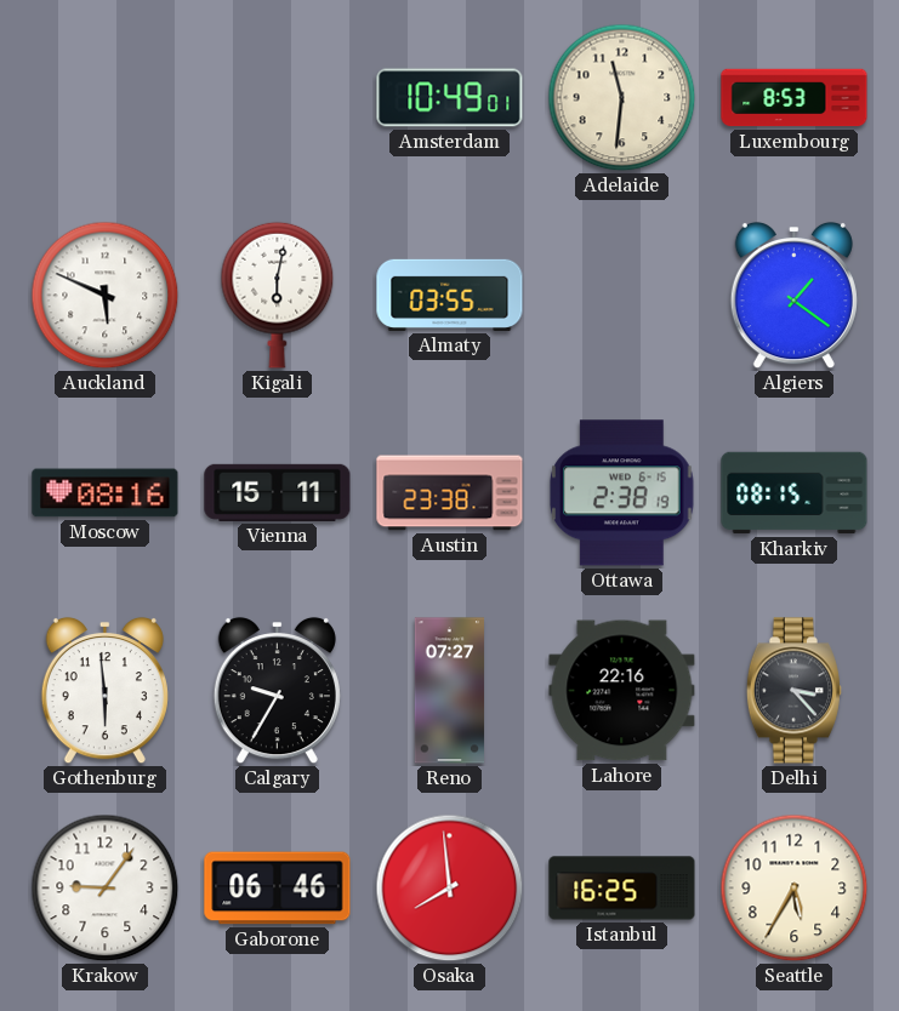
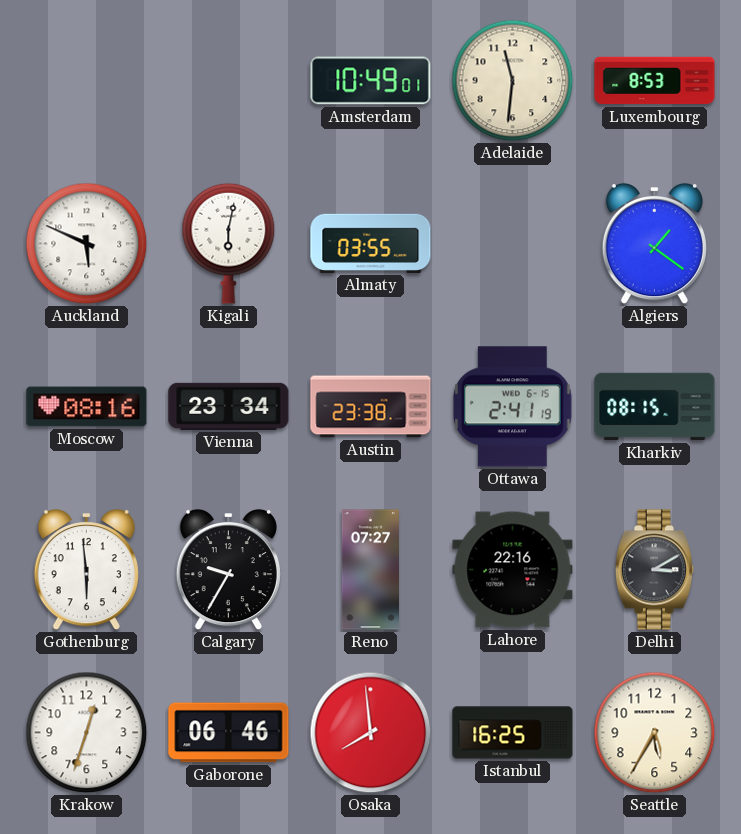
Vienna: 15:11 -> 23:34
Ottawa: 2:38 -> 2:41
Delhi: 3:23 -> 3:10
Krakow: 9:06 -> 12:33
